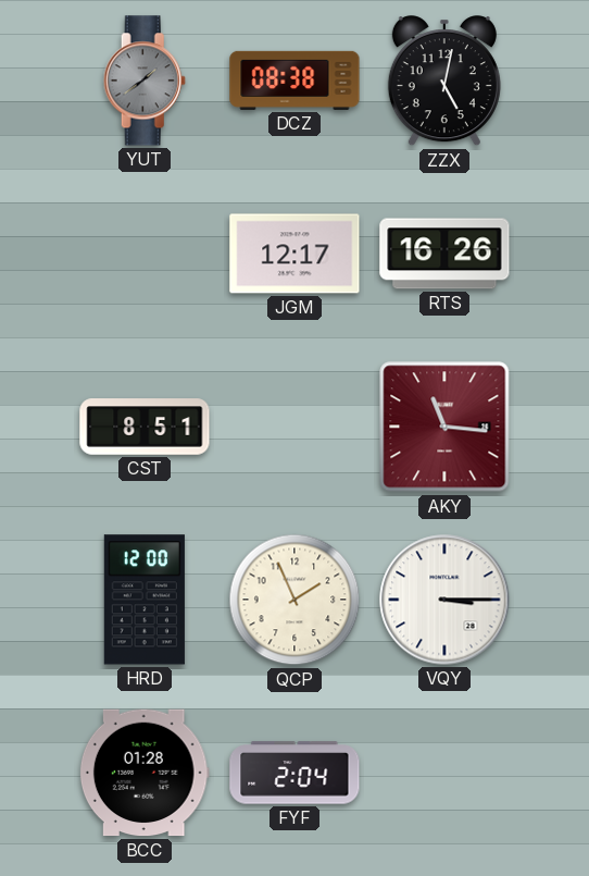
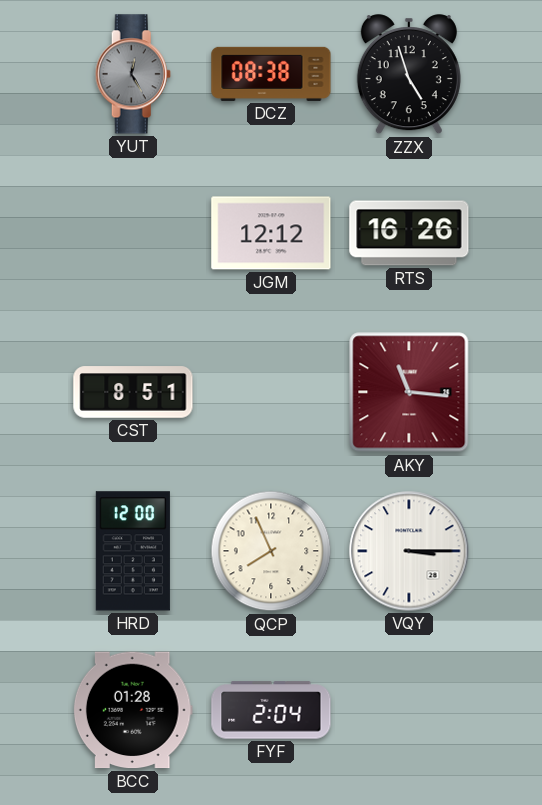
YUT: 1:39 -> 12:25
ZZX: 5:02 -> 4:57
JGM: 12:17 -> 12:12
QCP: 1:56 -> 7:56
